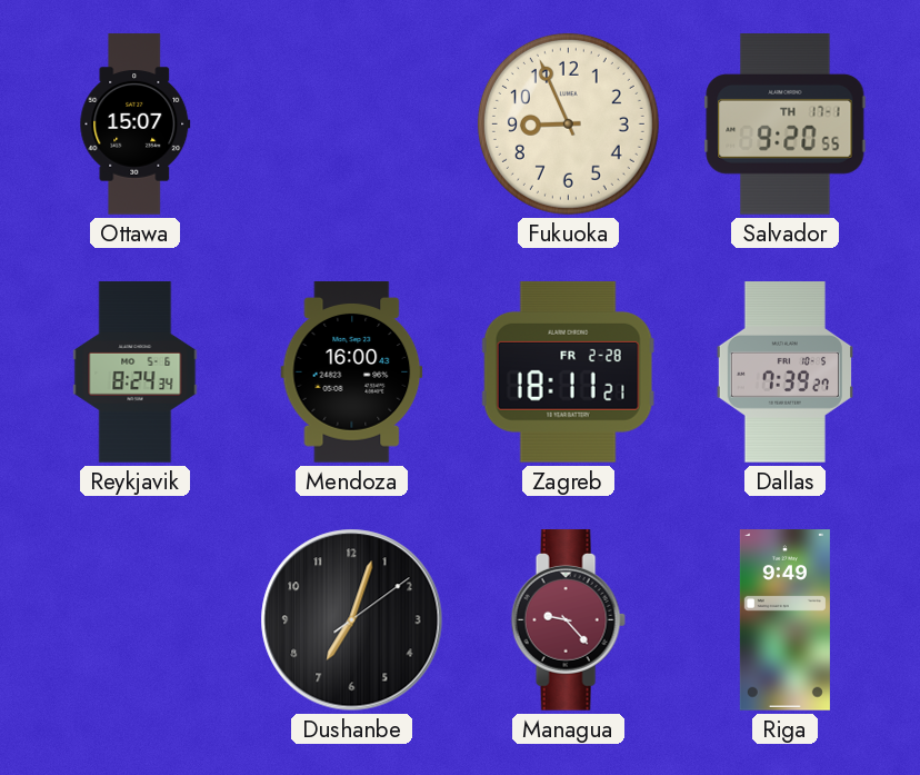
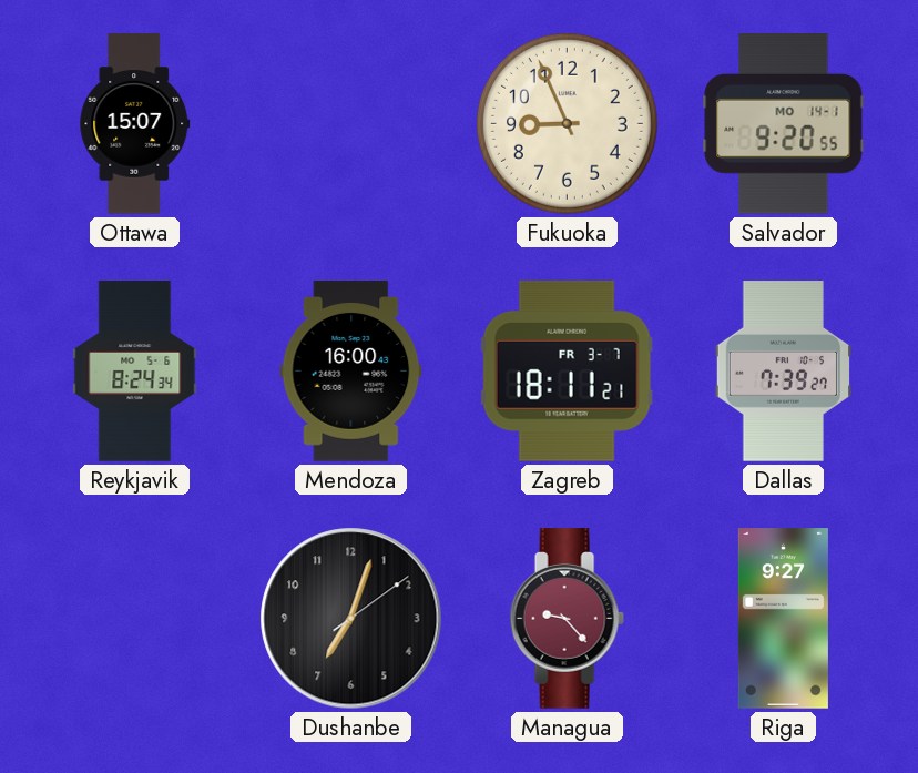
Salvador date: TH 17-1 -> MO 14-1
Zagreb date: FR 2-28 -> FR 3-7
Riga: 9:49 -> 9:27
